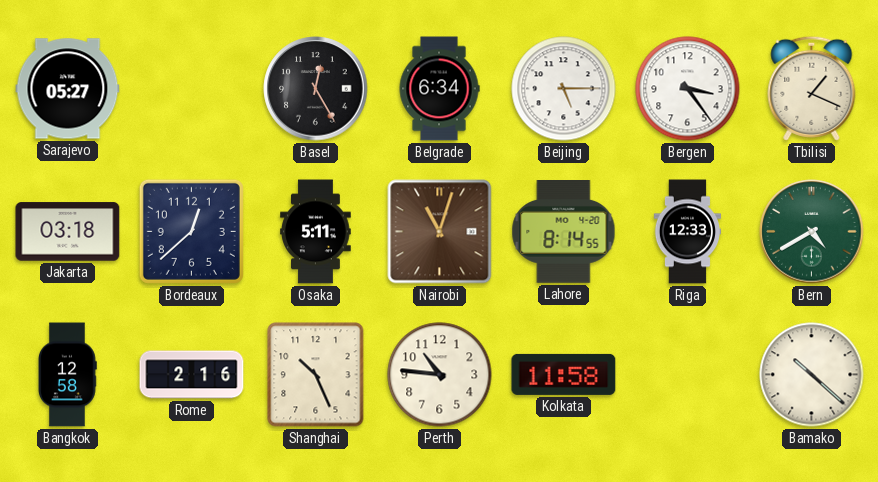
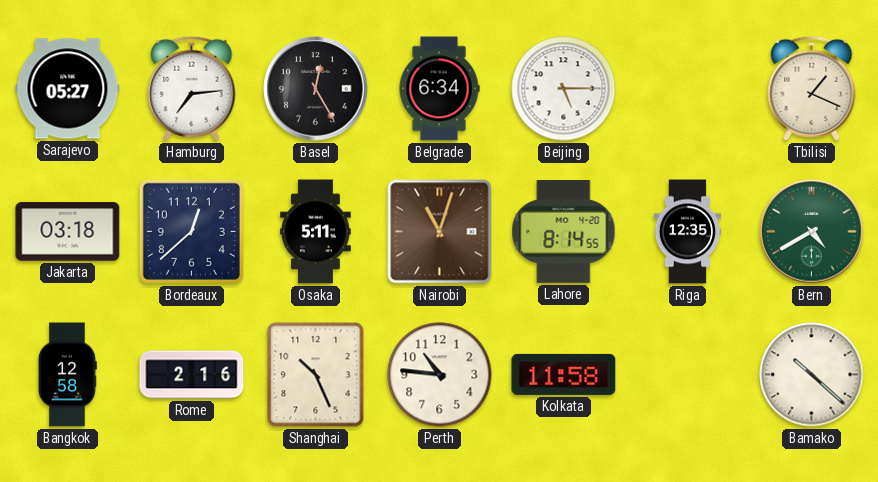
Hamburg: none -> 7:14
Bergen: 3:24 -> none
Riga: 12:33 -> 12:35
